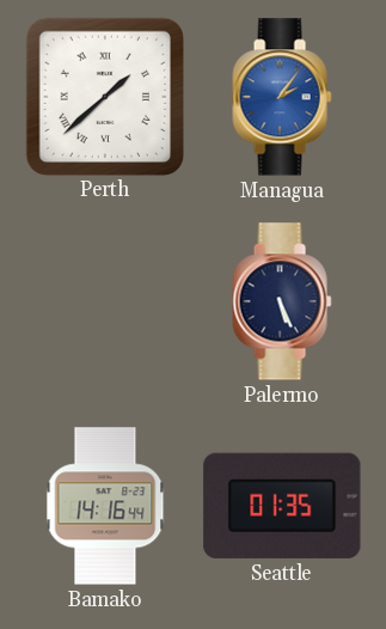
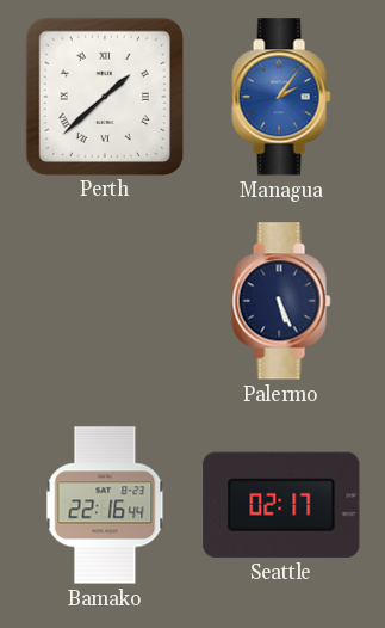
Bamako: 14:16 -> 22:16
Seattle: 01:35 -> 02:17
